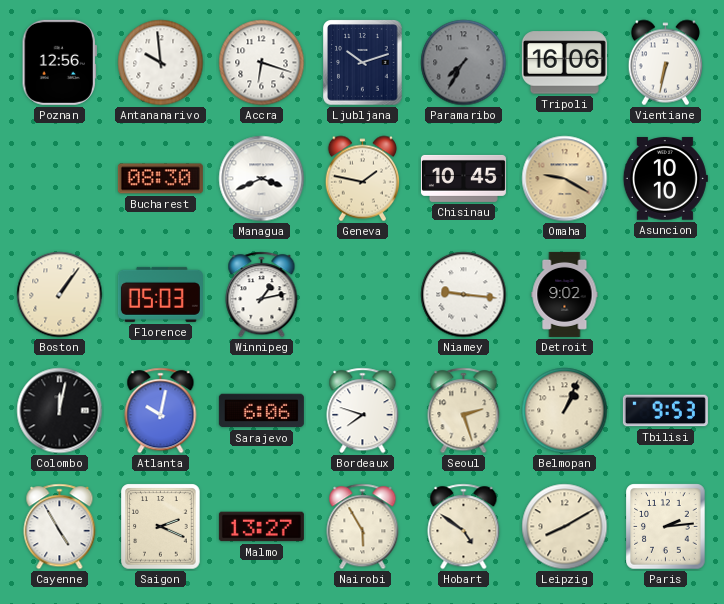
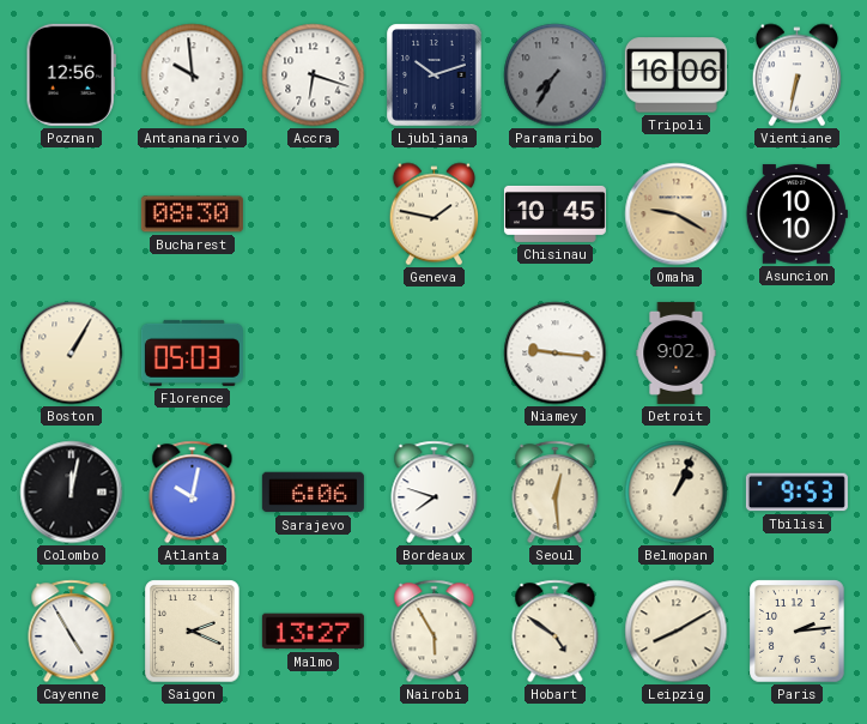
Managua: 3:41 -> none
Boston: 1:06 -> 1:05
Winnipeg: 1:13 -> none
Seoul: 2:27 -> 12:29
